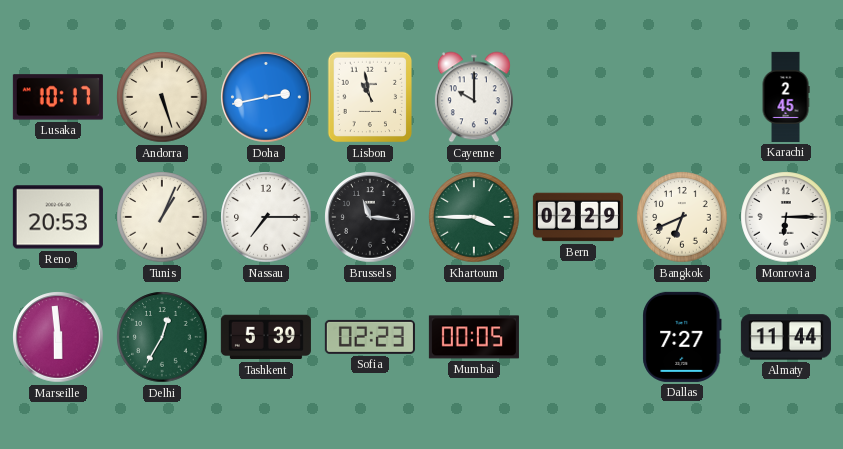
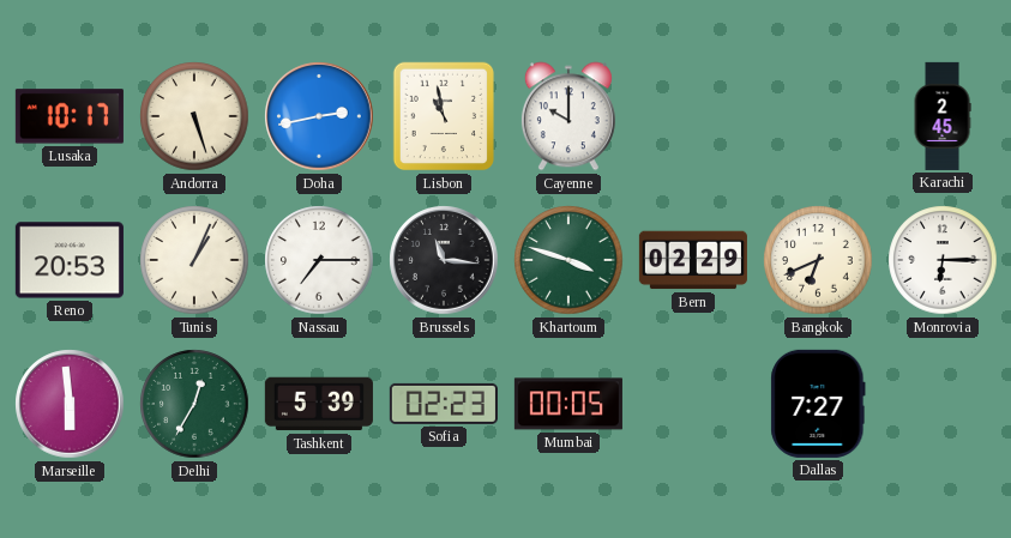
Khartoum: 3:45 -> 3:48
Almaty: 11:44 -> none
